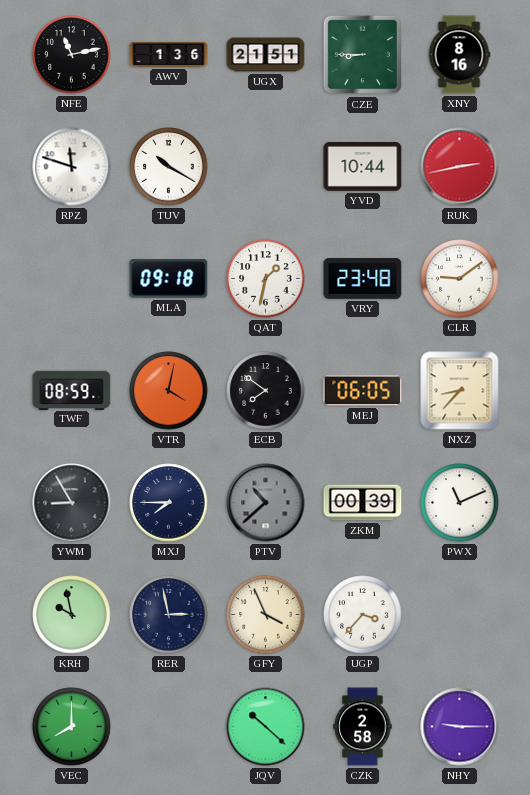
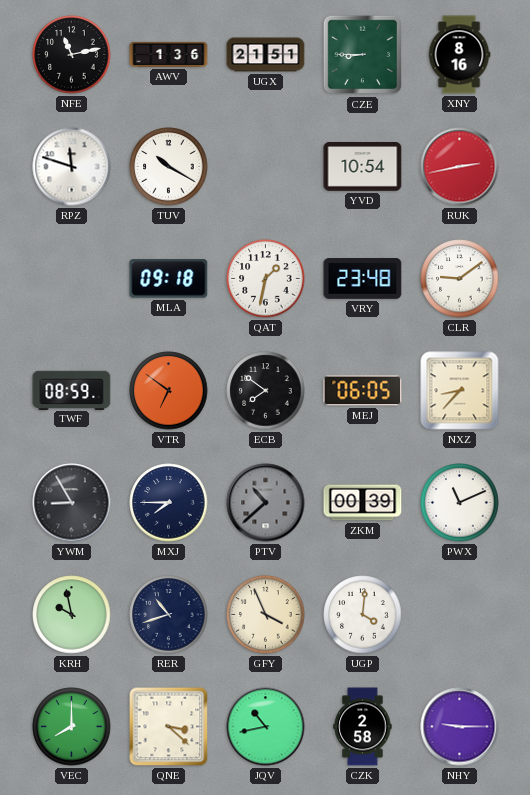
YVD: 10:44 -> 10:54
VTR: 4:02 -> 6:51
RER: 2:58 -> 10:42
UGP: 3:37 -> 4:01
QNE: none -> 3:22
JQV: 10:22 -> 10:43
